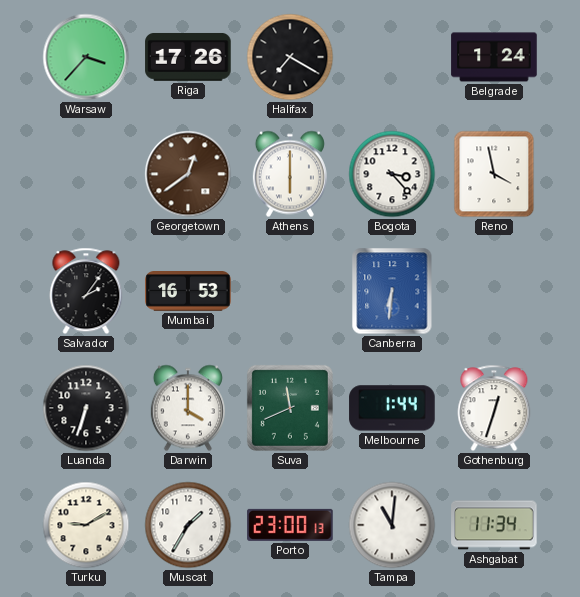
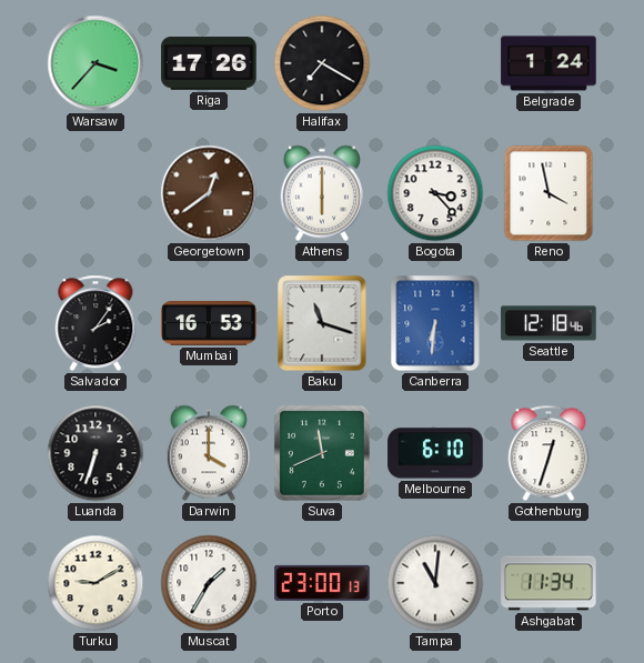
Baku: none -> 11:18
Seattle: none -> 12:18
Melbourne: 1:44 -> 6:10
